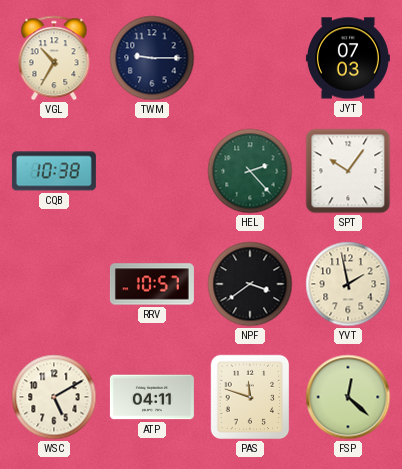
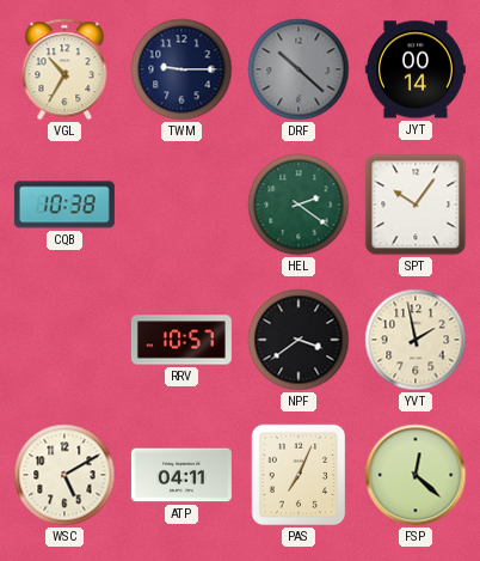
DRF: none -> 10:22
JYT: 07:03 -> 00:14
HEL: 2:23 -> 2:21
PAS: 11:48 -> 7:04
